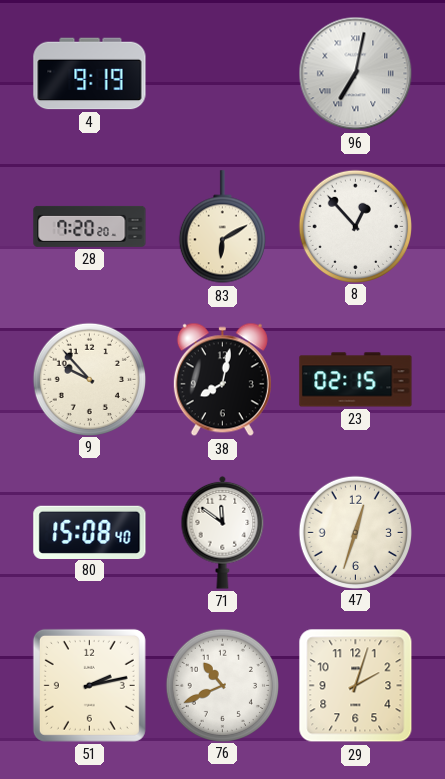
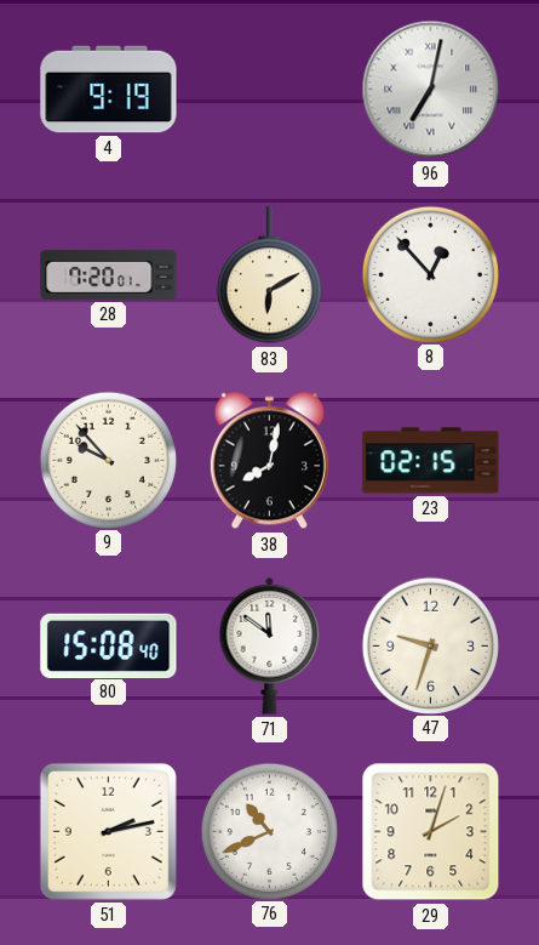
28: 7:20:20 -> 7:20:01
47: 12:33 -> 9:33
